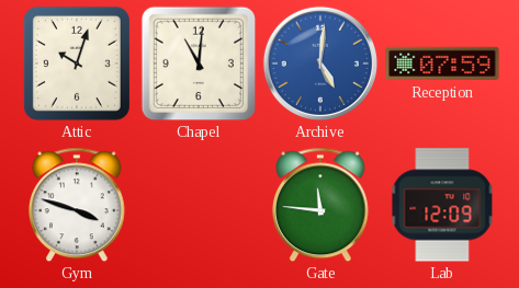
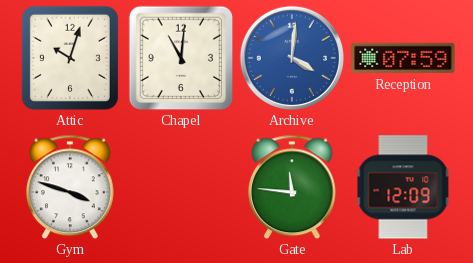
Archive: 5:01 -> 4:01
